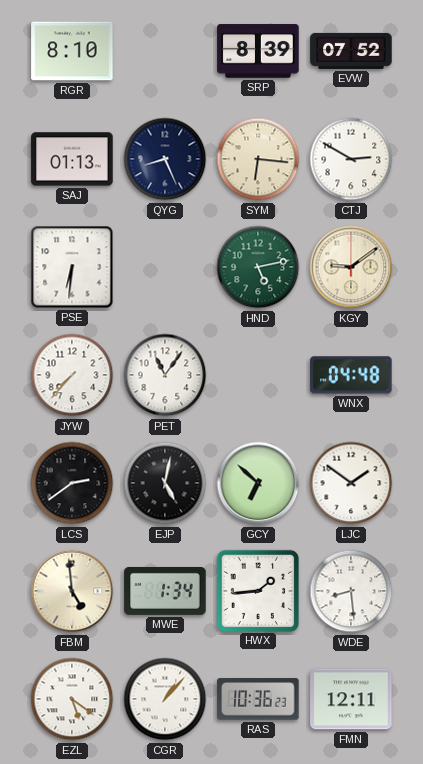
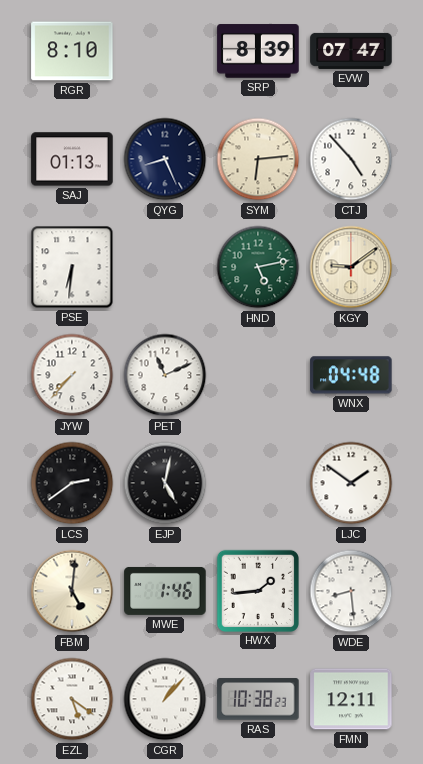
EVW: 07:52 -> 07:47
SYM: 6:16 -> 6:14
CTJ: 2:50 -> 4:53
PET: 11:06 -> 11:11
GCY: 6:52 -> none
FBM: 4:59 -> 5:01
MWE: 1:34 -> 1:46
RAS: 10:36 -> 10:38
